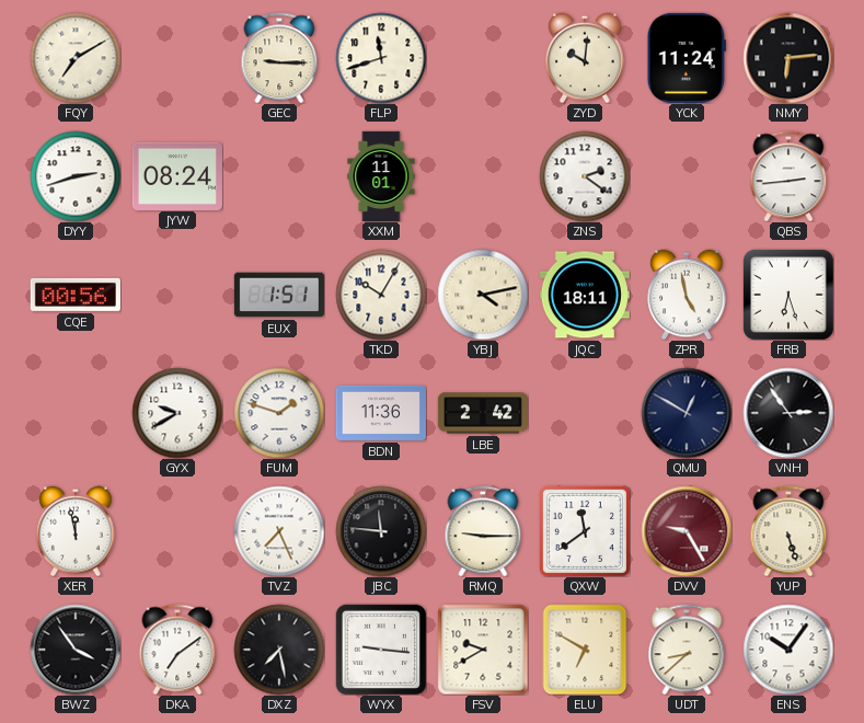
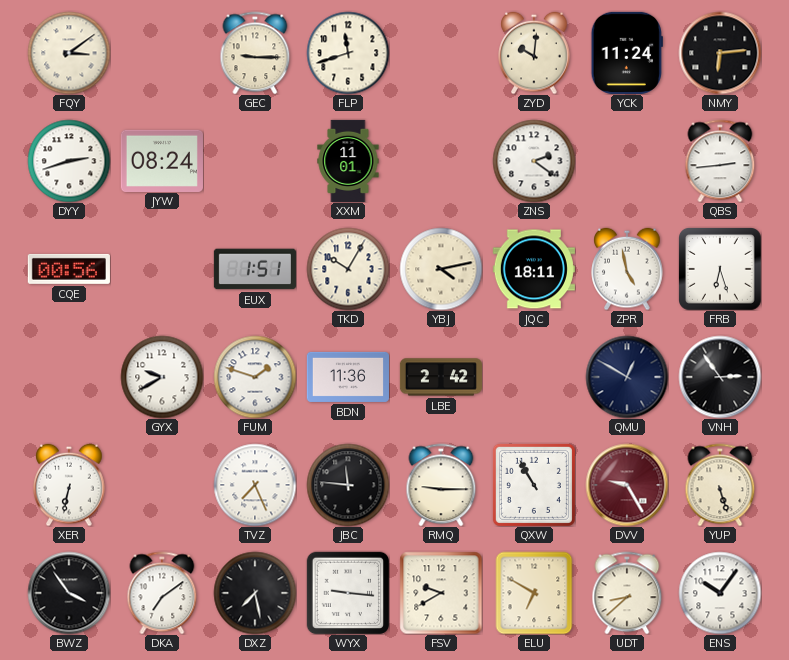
FQY: 7:10 -> 3:09
XER: 11:58 -> 6:32
QXW: 11:39 -> 10:55
